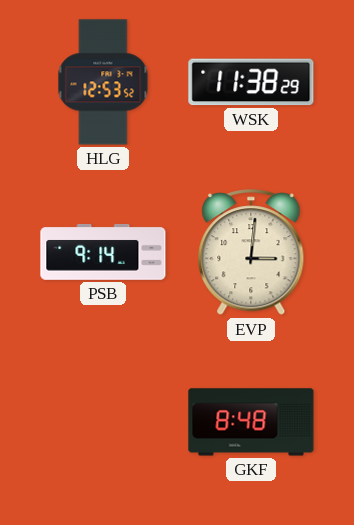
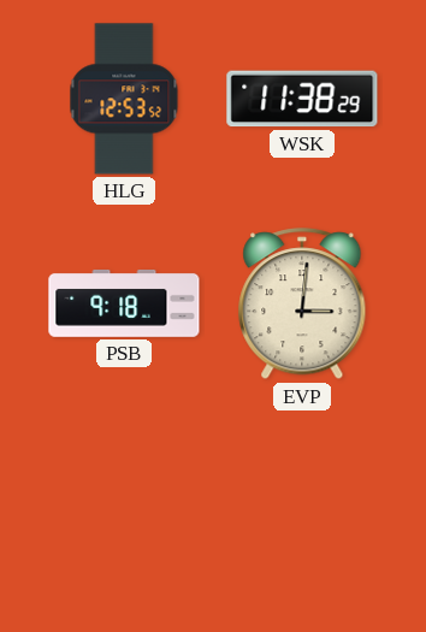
PSB: 9:14 -> 9:18
GKF: 8:48 -> none
